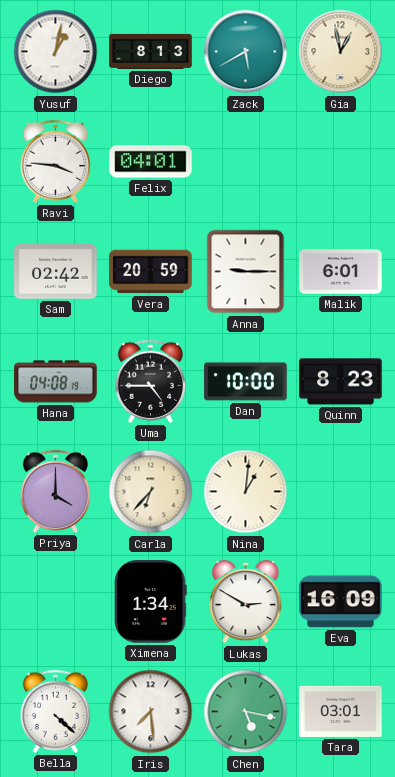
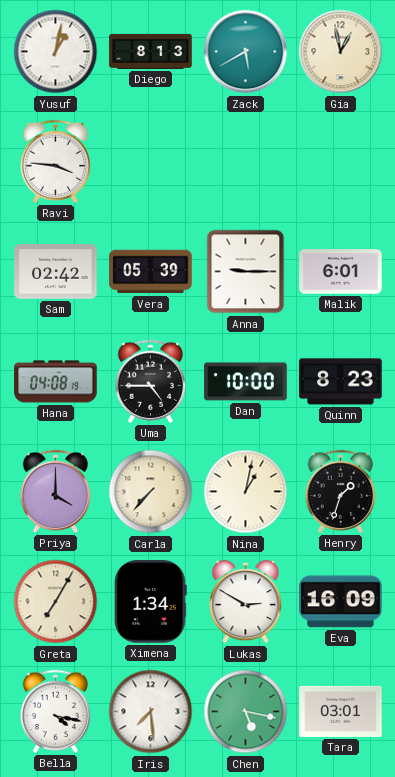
Felix: 04:01 -> none
Vera: 20:59 -> 05:39
Carla: 6:37 -> 7:37
Nina: 1:01 -> 1:02
Henry: none -> 1:33
Greta: none -> 7:05
Bella: 4:22 -> 4:17
